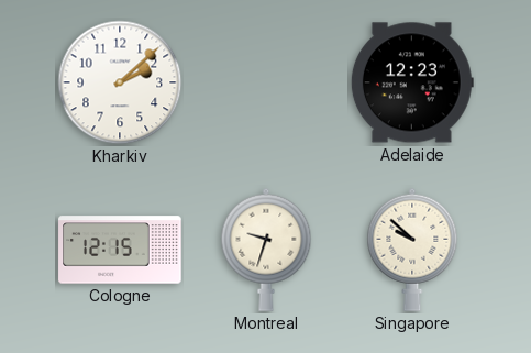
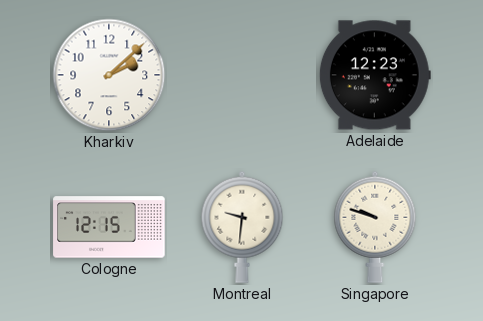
Montreal: 9:33 -> 9:31
Singapore: 9:52 -> 9:48
